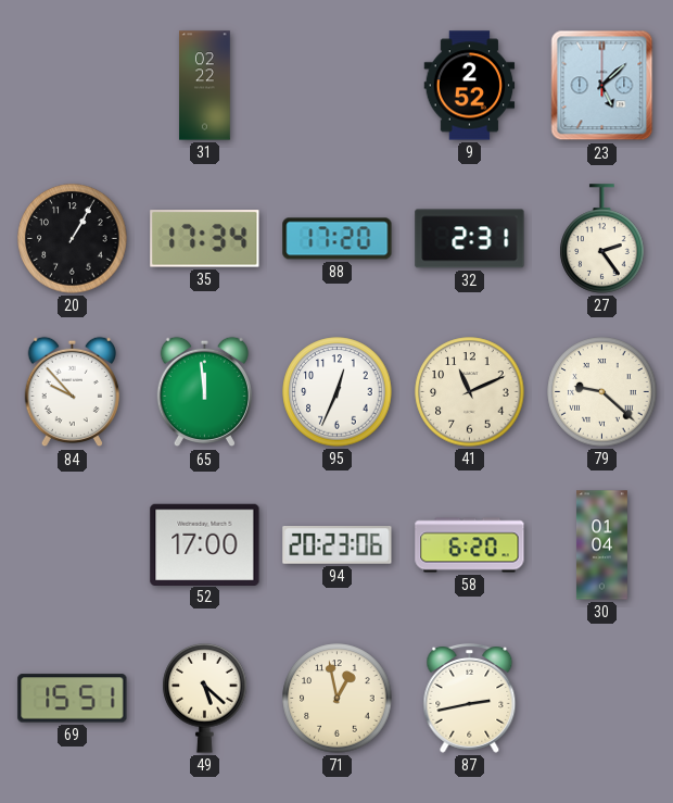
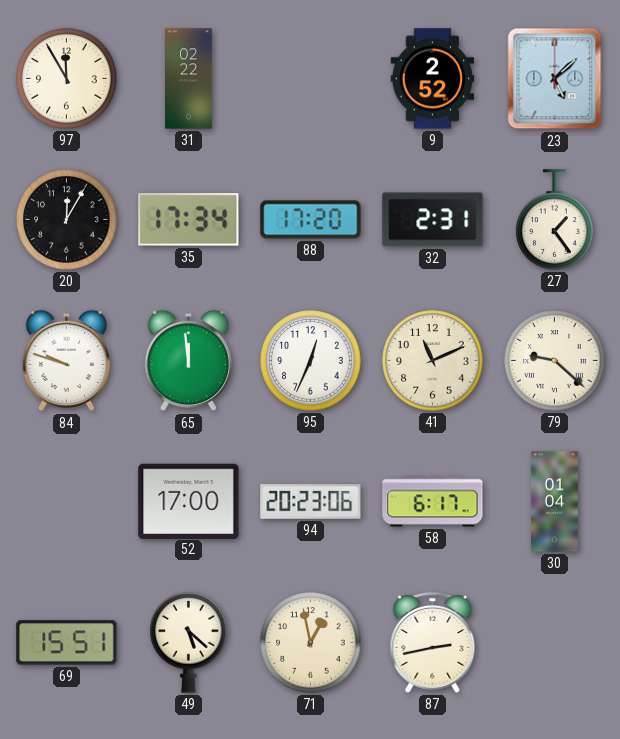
97: none -> 11:55
20: 1:05 -> 12:05
27: 2:24 -> 1:24
84: 9:53 -> 9:48
58: 6:20 -> 6:17
